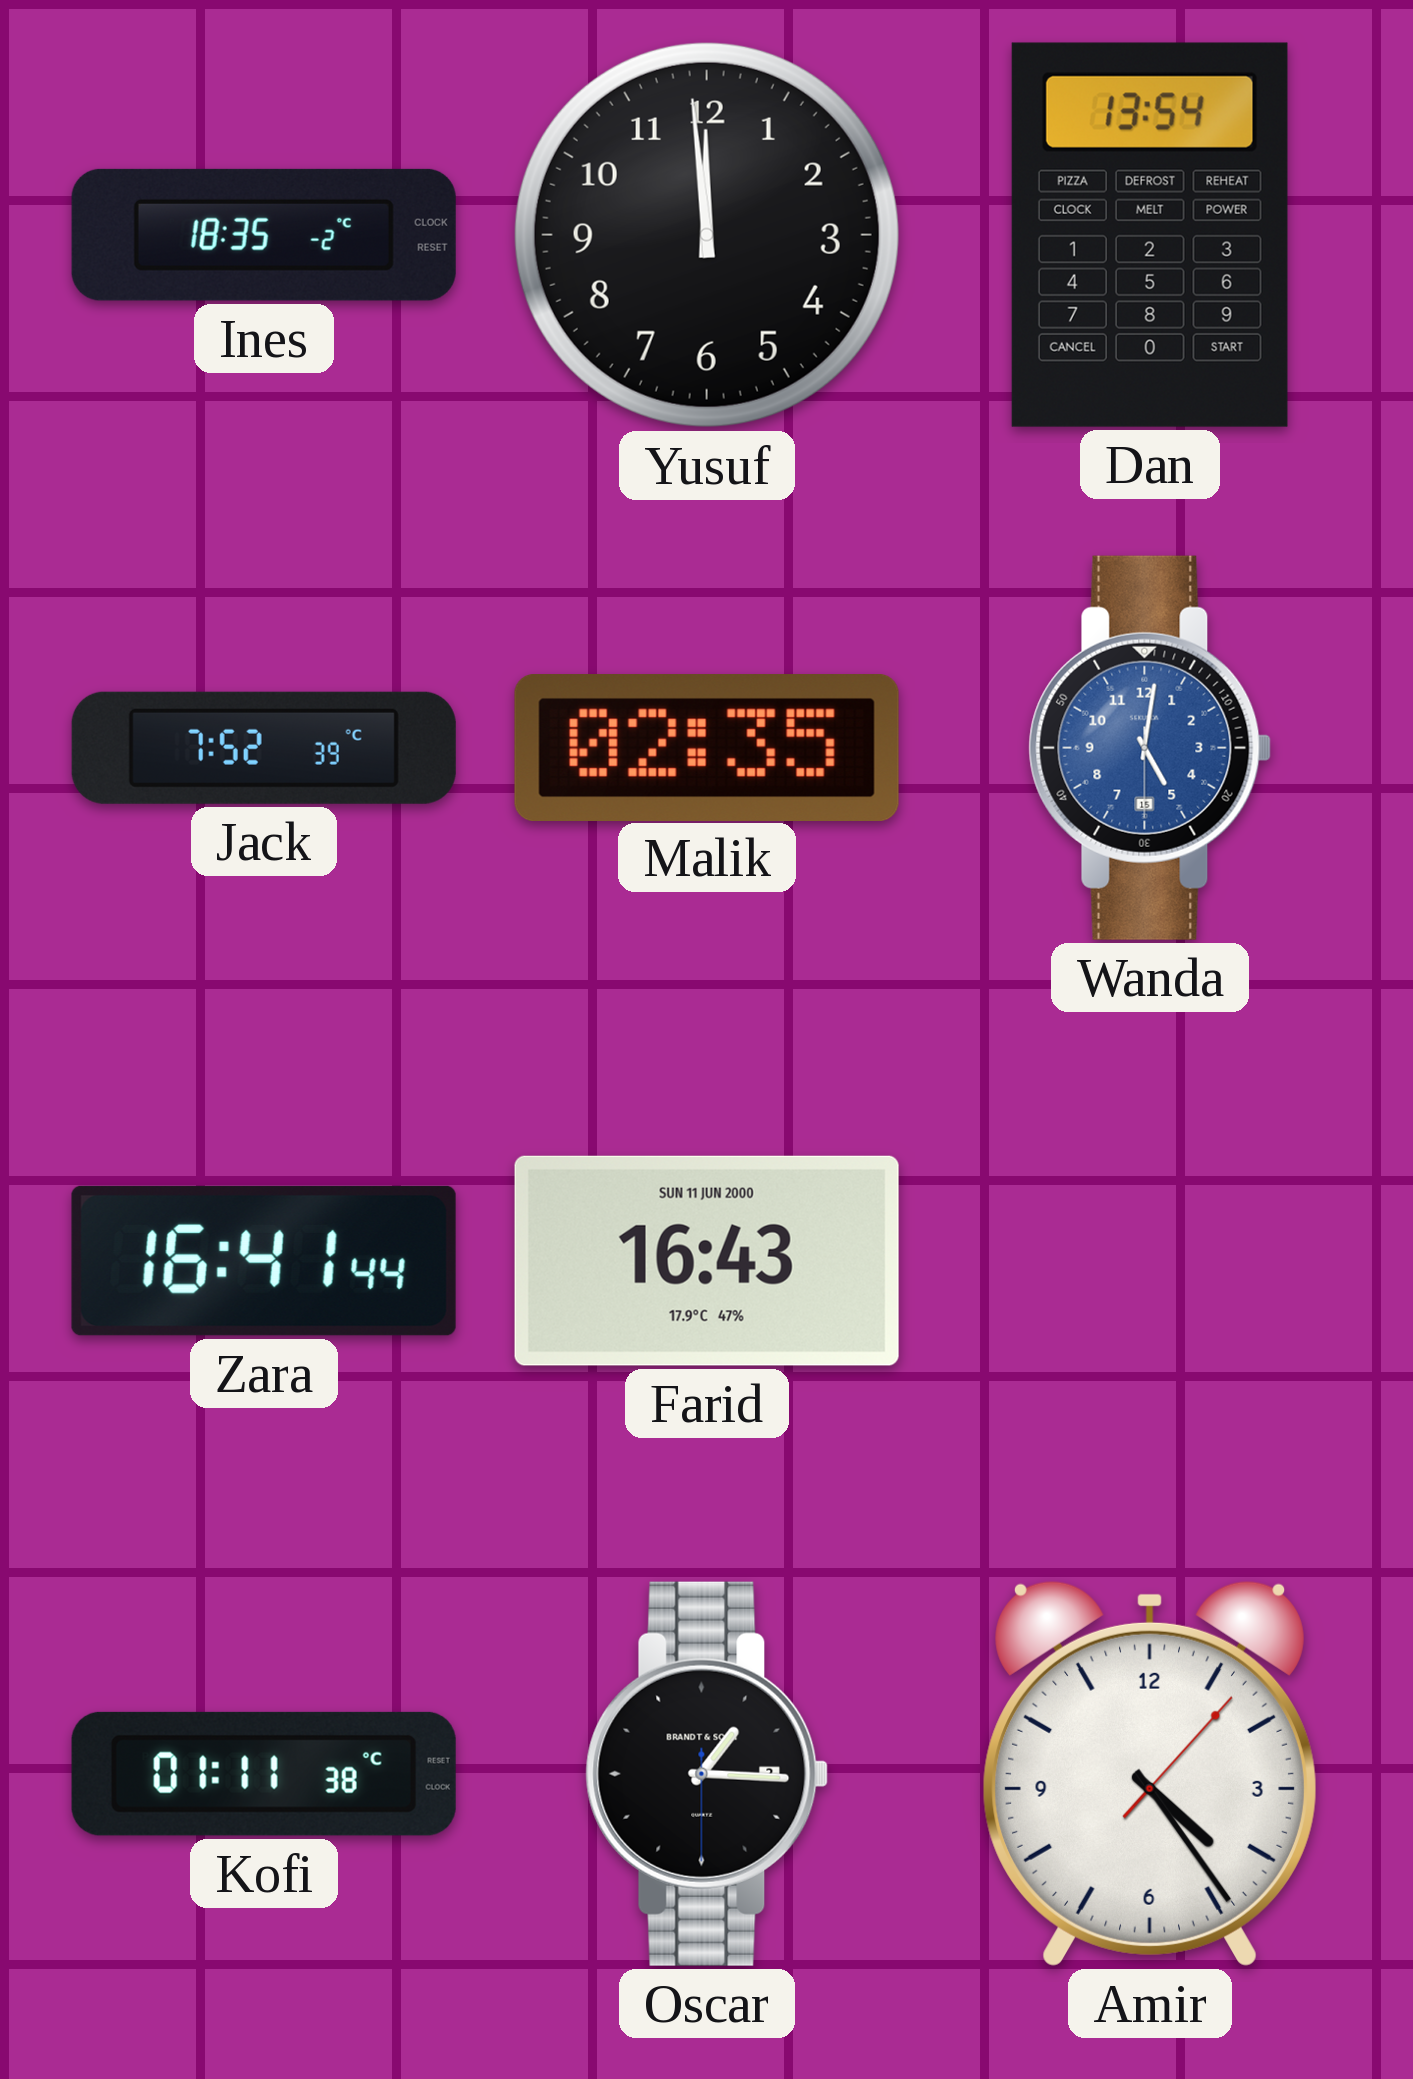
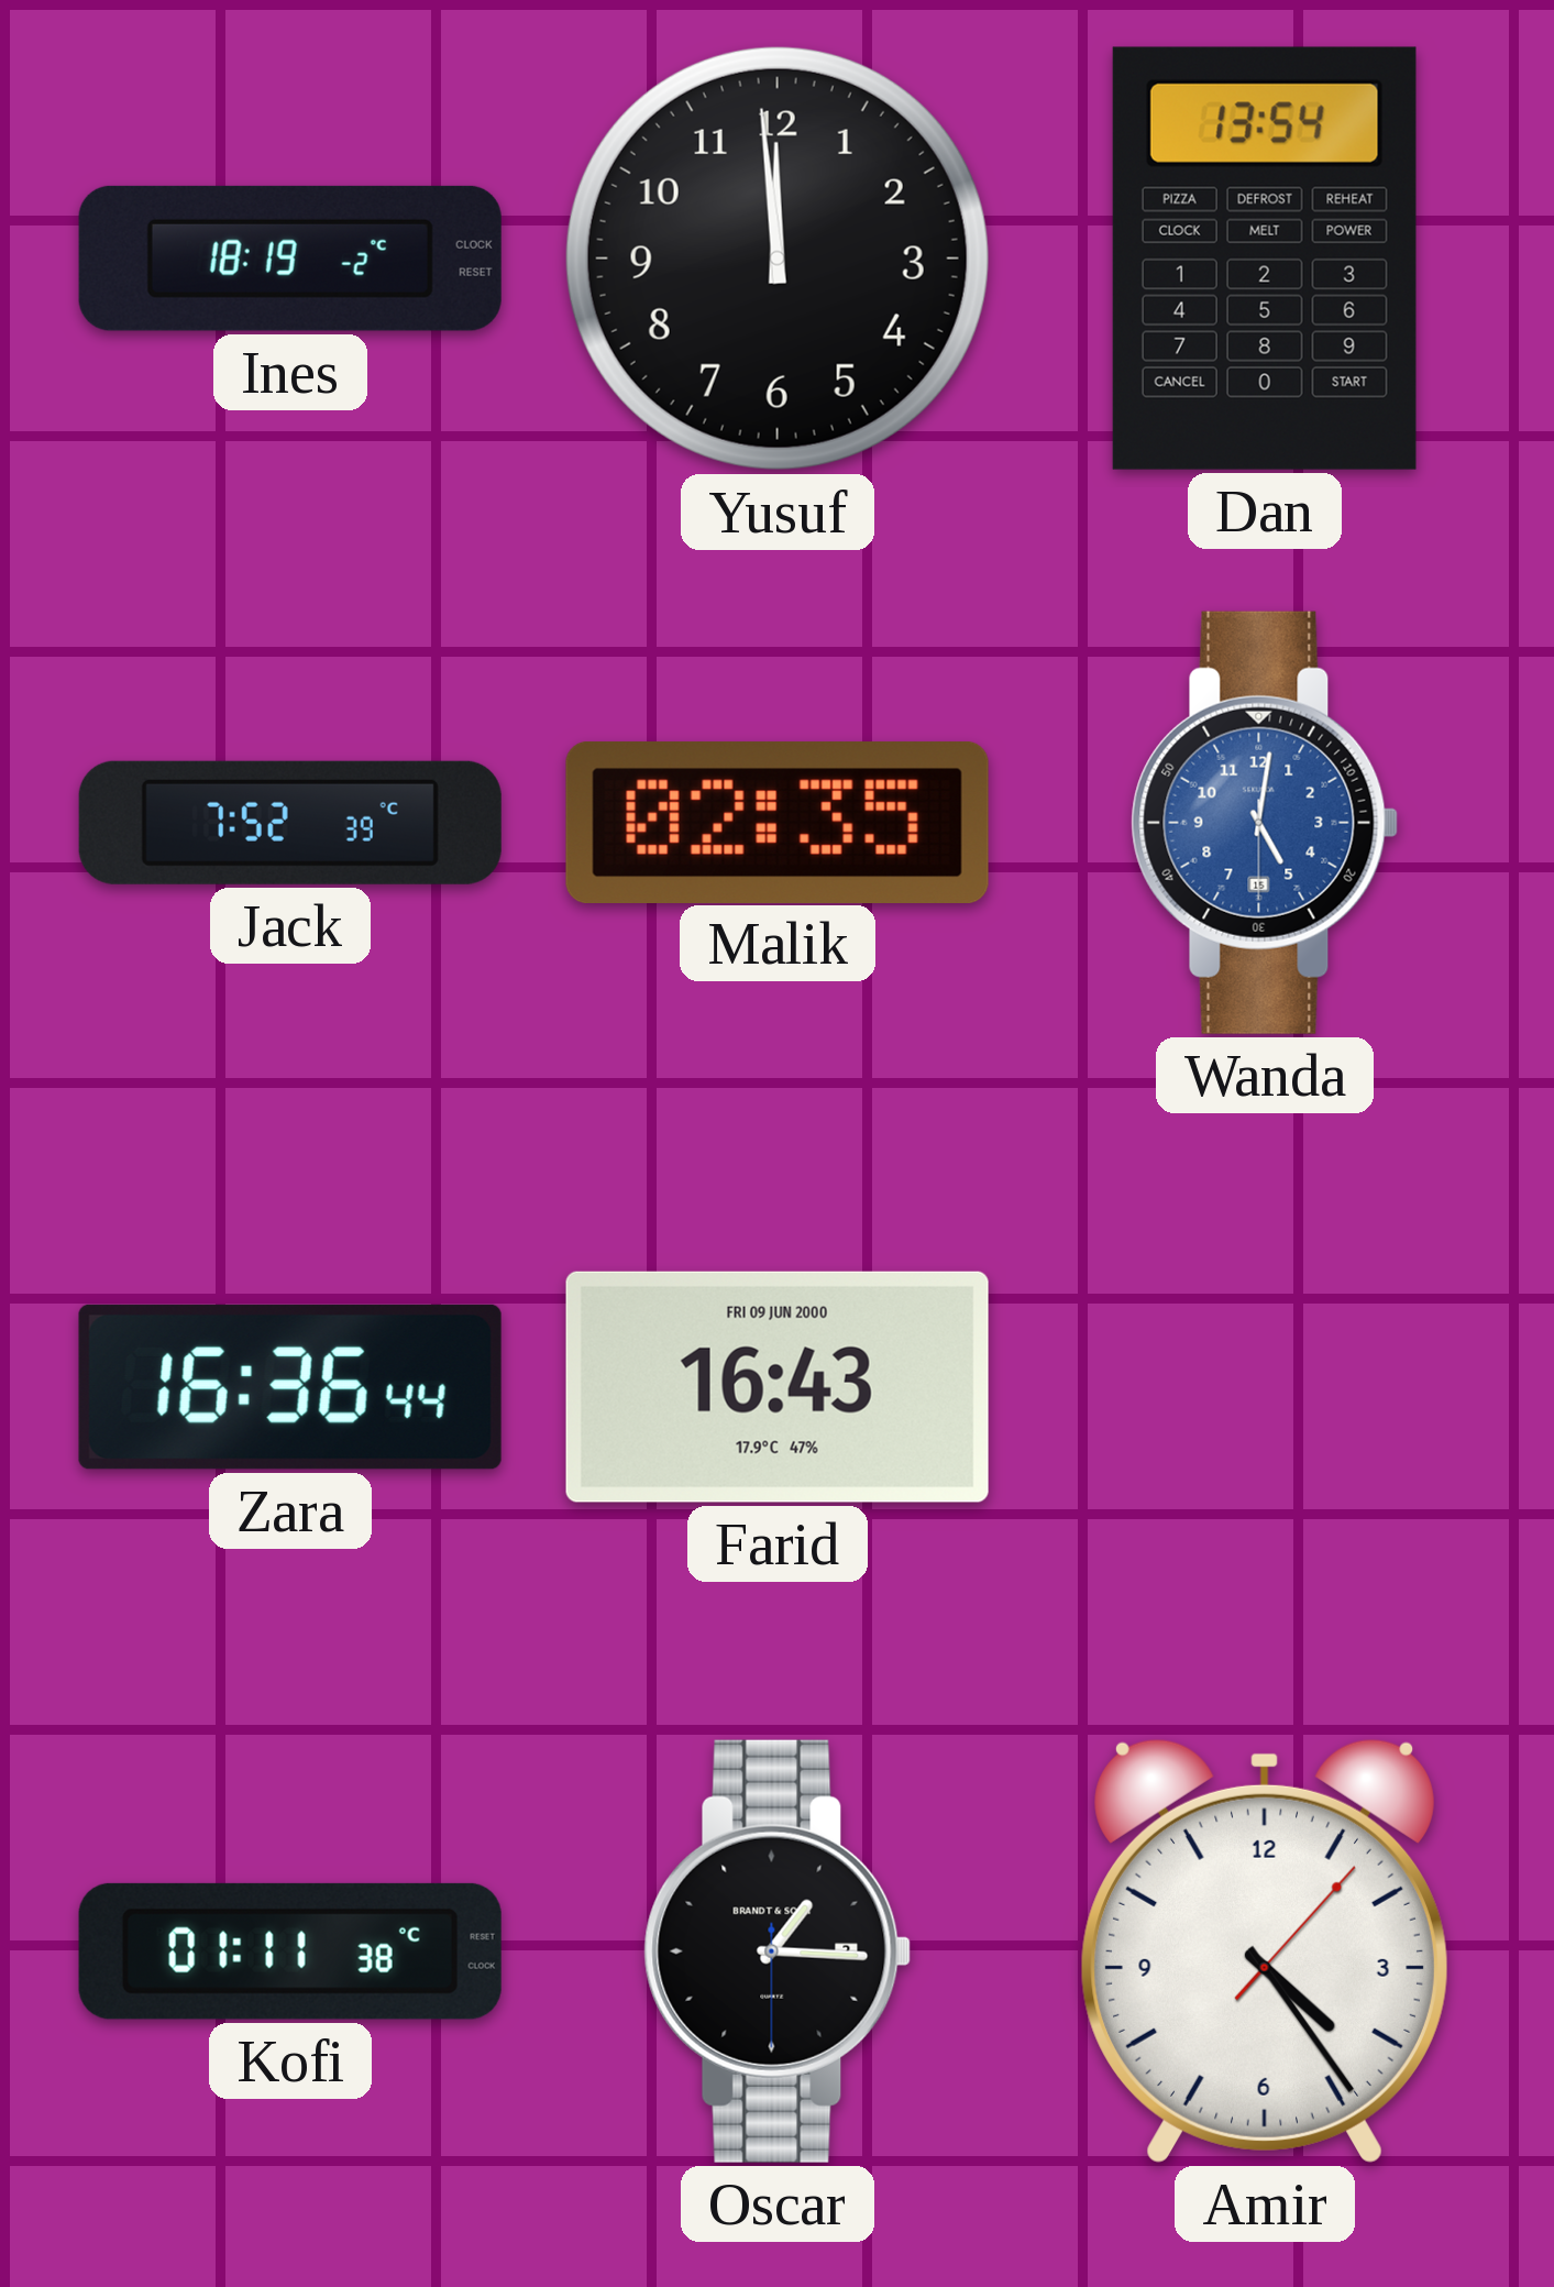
Ines: 18:35 -> 18:19
Zara: 16:41 -> 16:36
Farid date: SUN 11 JUN 2000 -> FRI 09 JUN 2000
